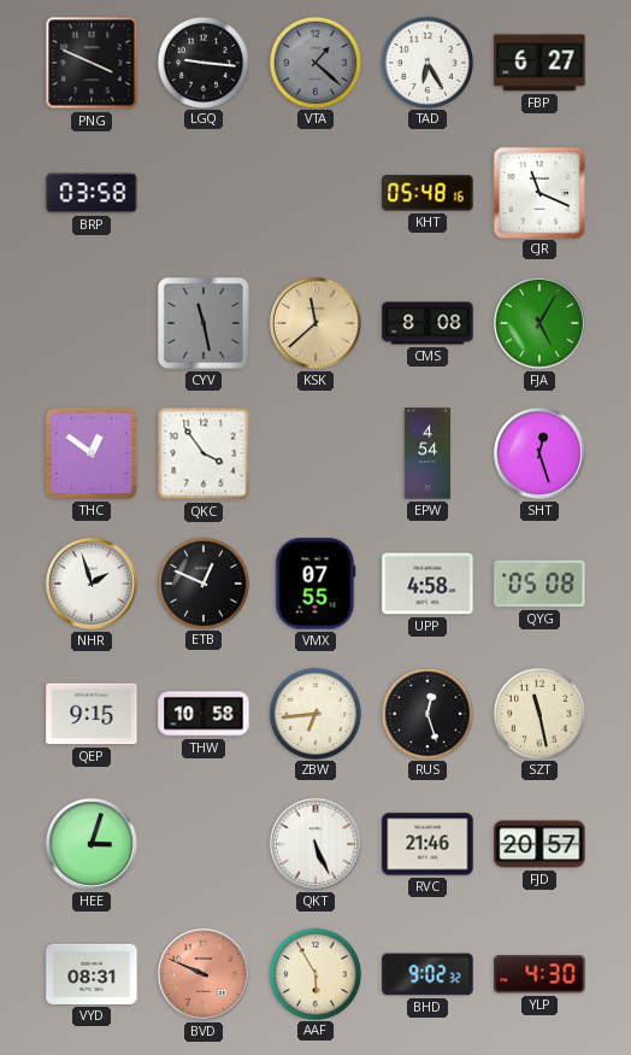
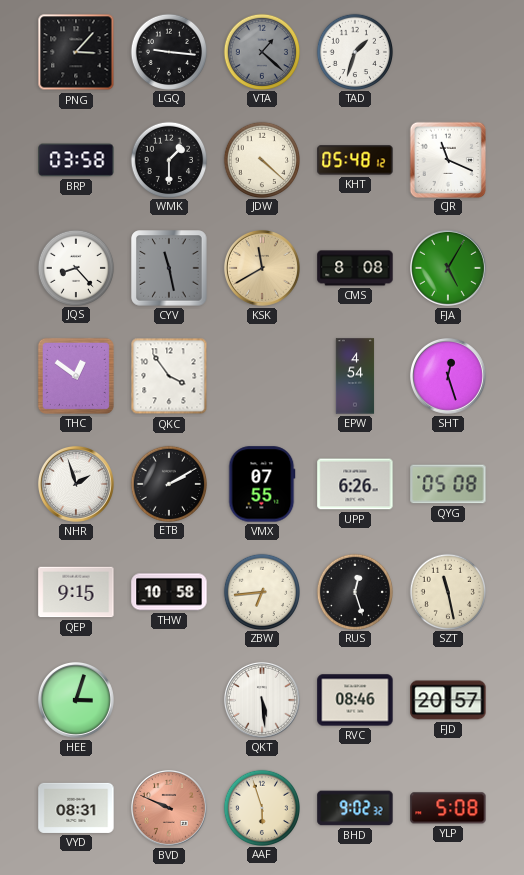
PNG: 3:49 -> 3:07
TAD: 6:25 -> 1:33
FBP: 6:27 -> none
WMK: none -> 1:30
JDW: none -> 4:22
KHT: 05:48:16 -> 05:48:12
JQS: none -> 8:23
KSK: 11:38 -> 11:40
ETB: 12:49 -> 2:10
UPP: 4:58 -> 6:26
QKT: 5:26 -> 5:29
RVC: 21:46 -> 08:46
AAF: 5:55 -> 5:57
YLP: 4:30 -> 5:08
